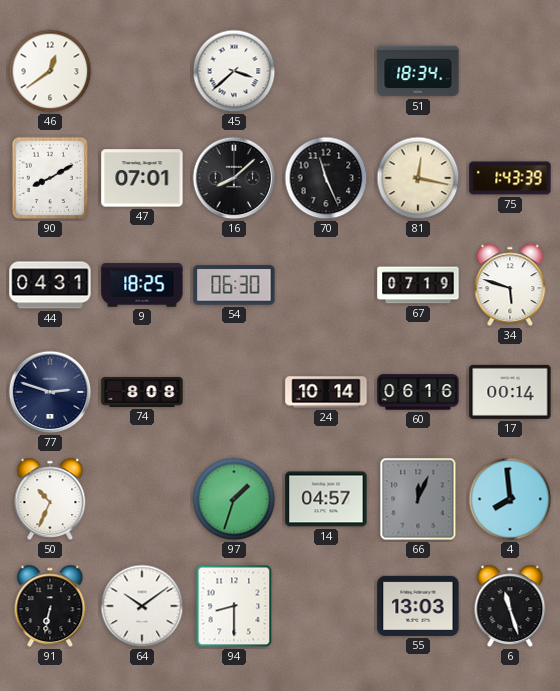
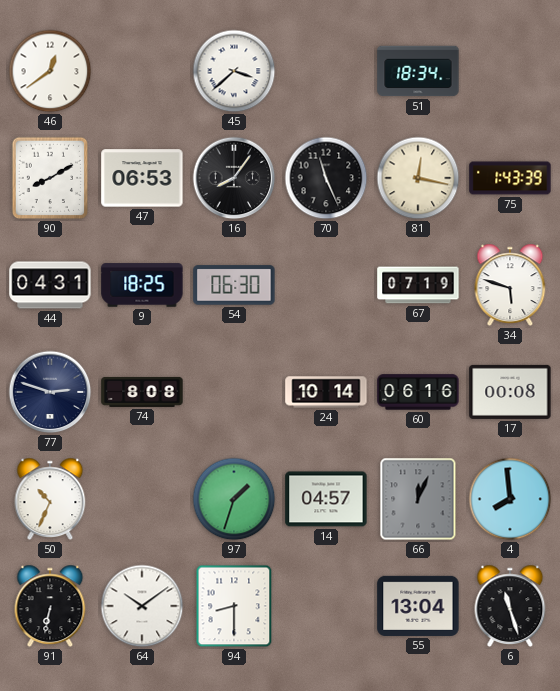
47: 07:01 -> 06:53
16: 8:08 -> 8:06
17: 00:14 -> 00:08
55: 13:03 -> 13:04
